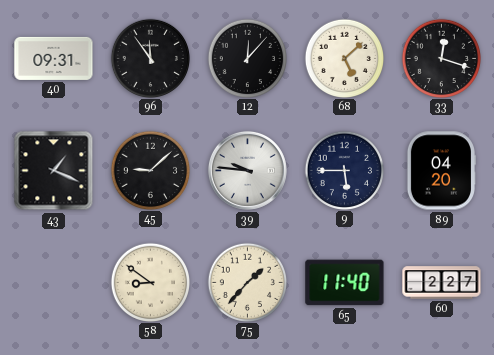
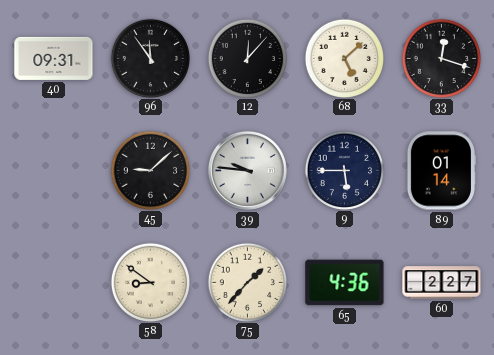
43: 1:19 -> none
89: 04:20 -> 01:14
65: 11:40 -> 4:36
